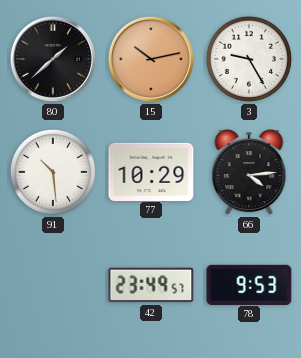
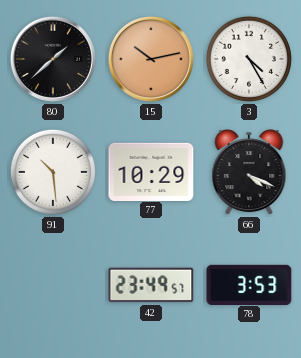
3: 9:25 -> 4:25
66: 4:14 -> 4:19
78: 9:53 -> 3:53
